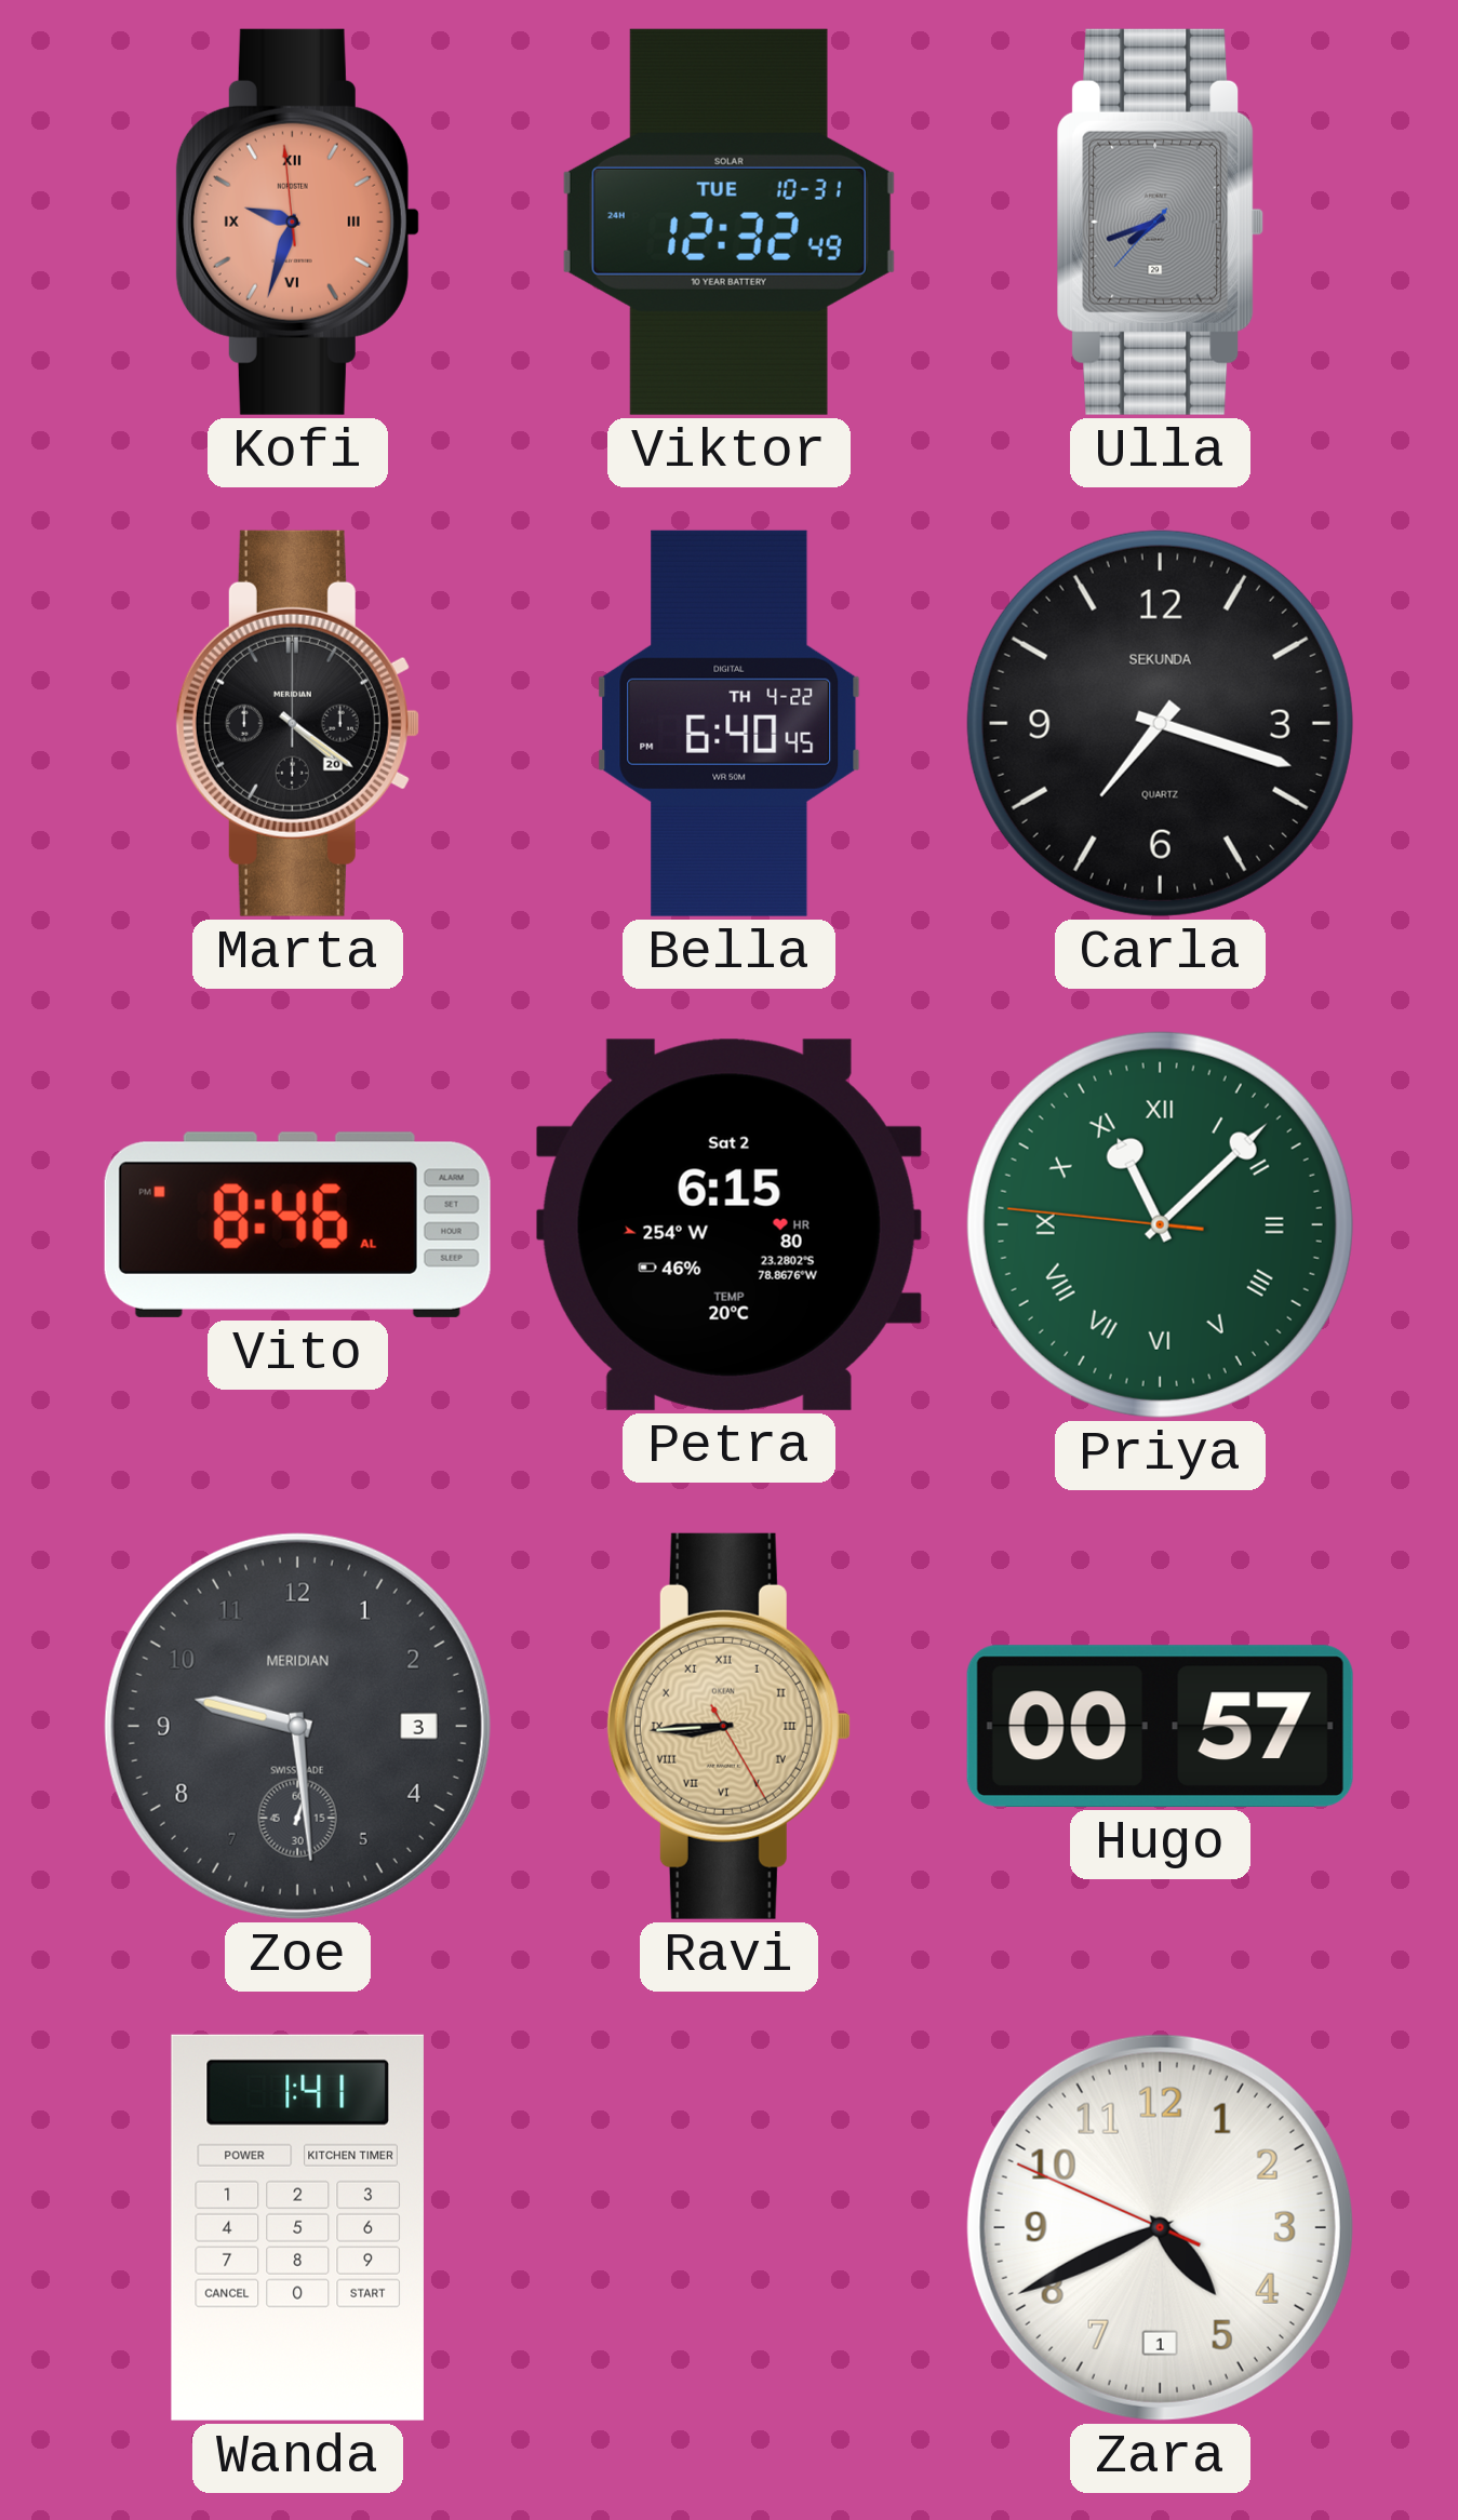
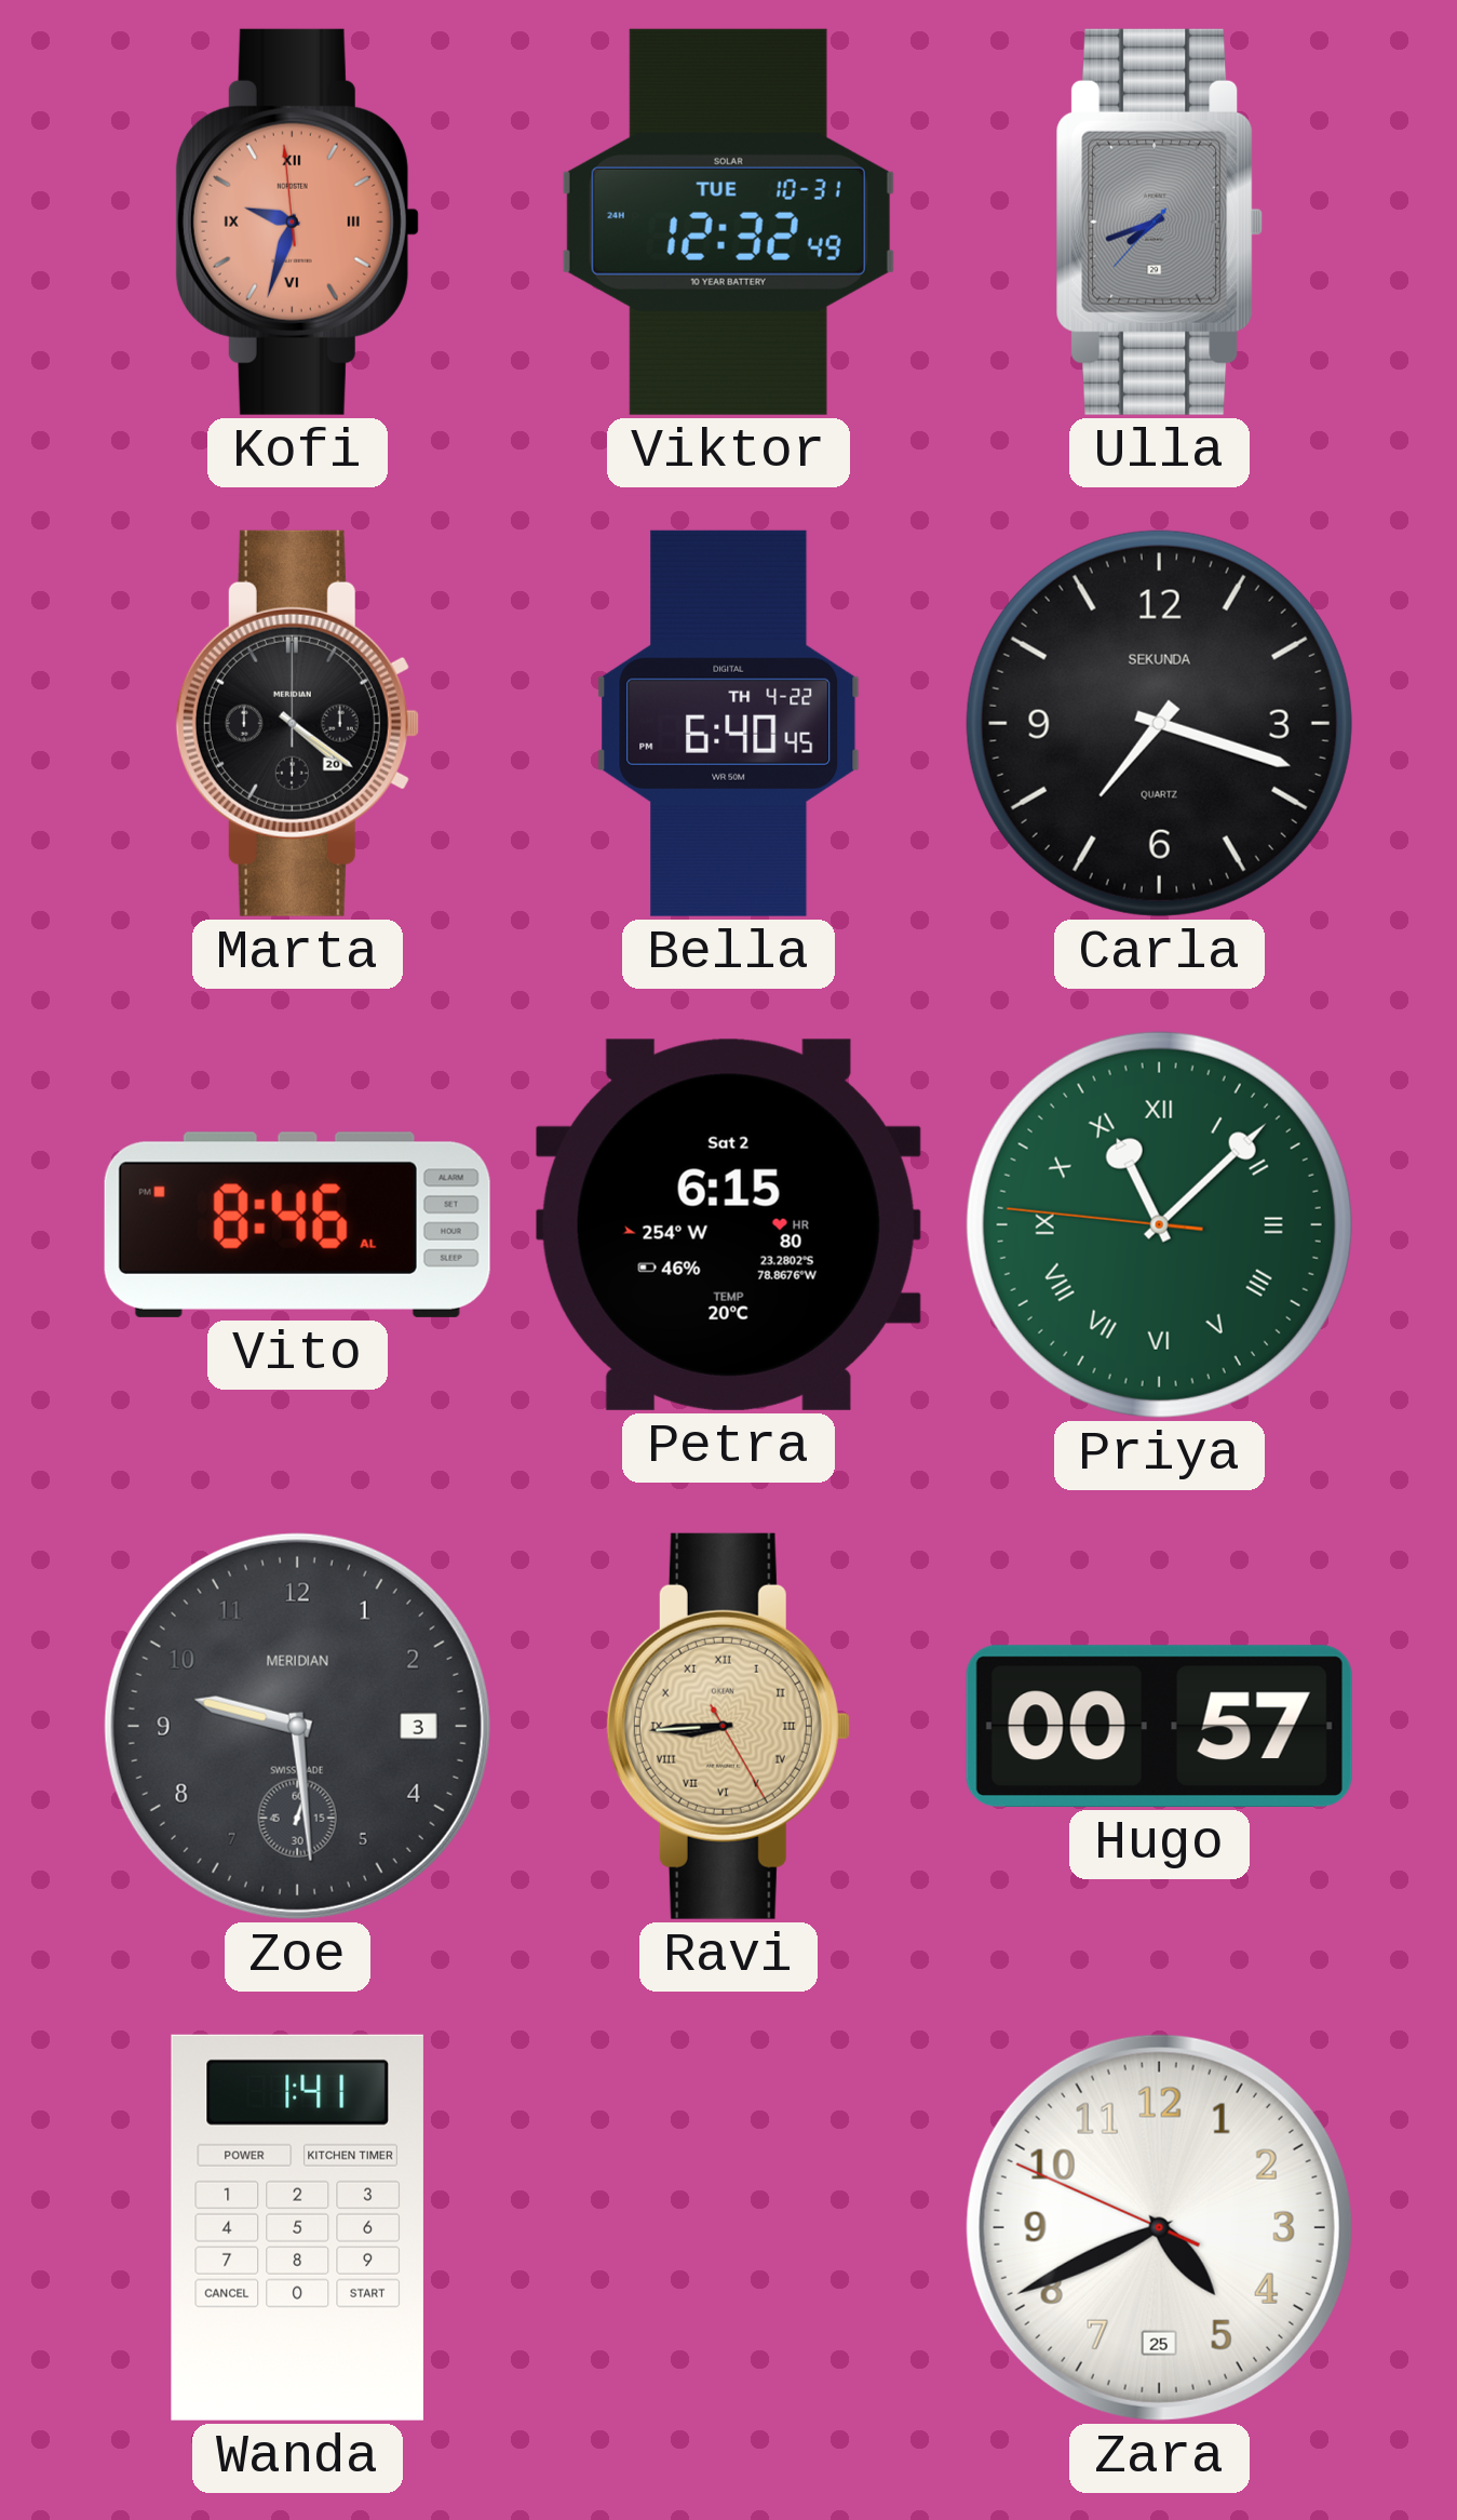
Zara date: 1 -> 25
